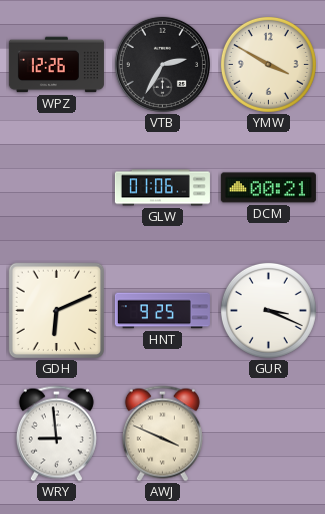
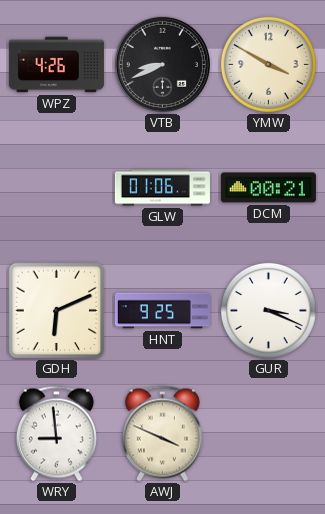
WPZ: 12:26 -> 4:26
VTB: 2:35 -> 8:41
